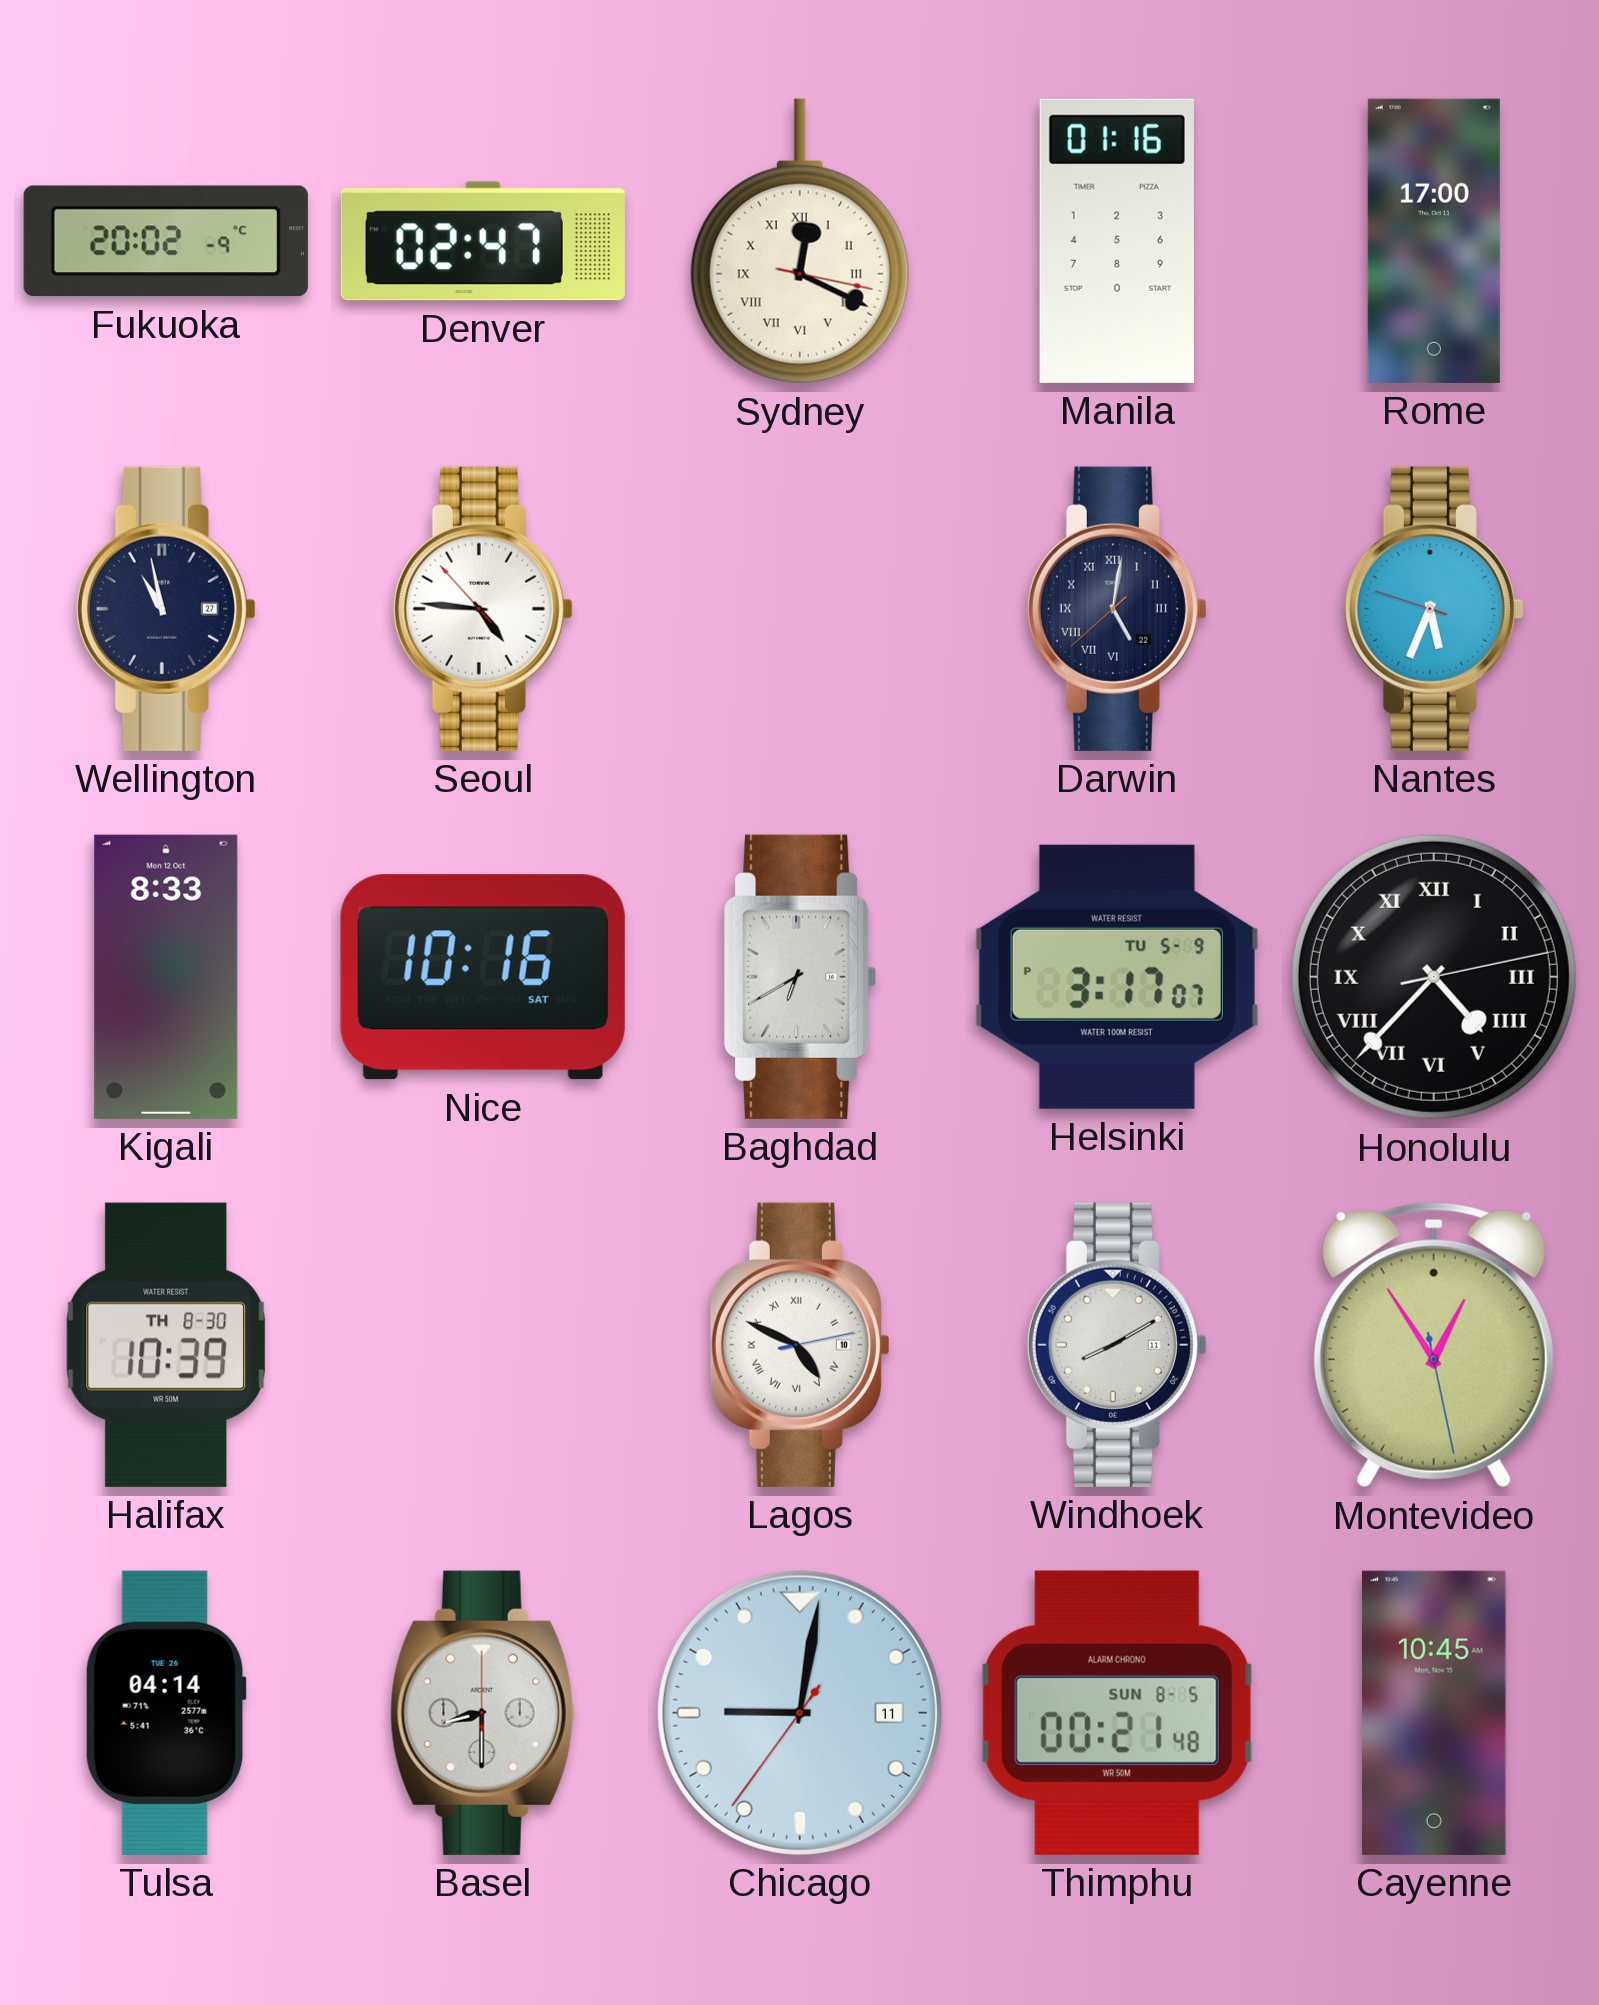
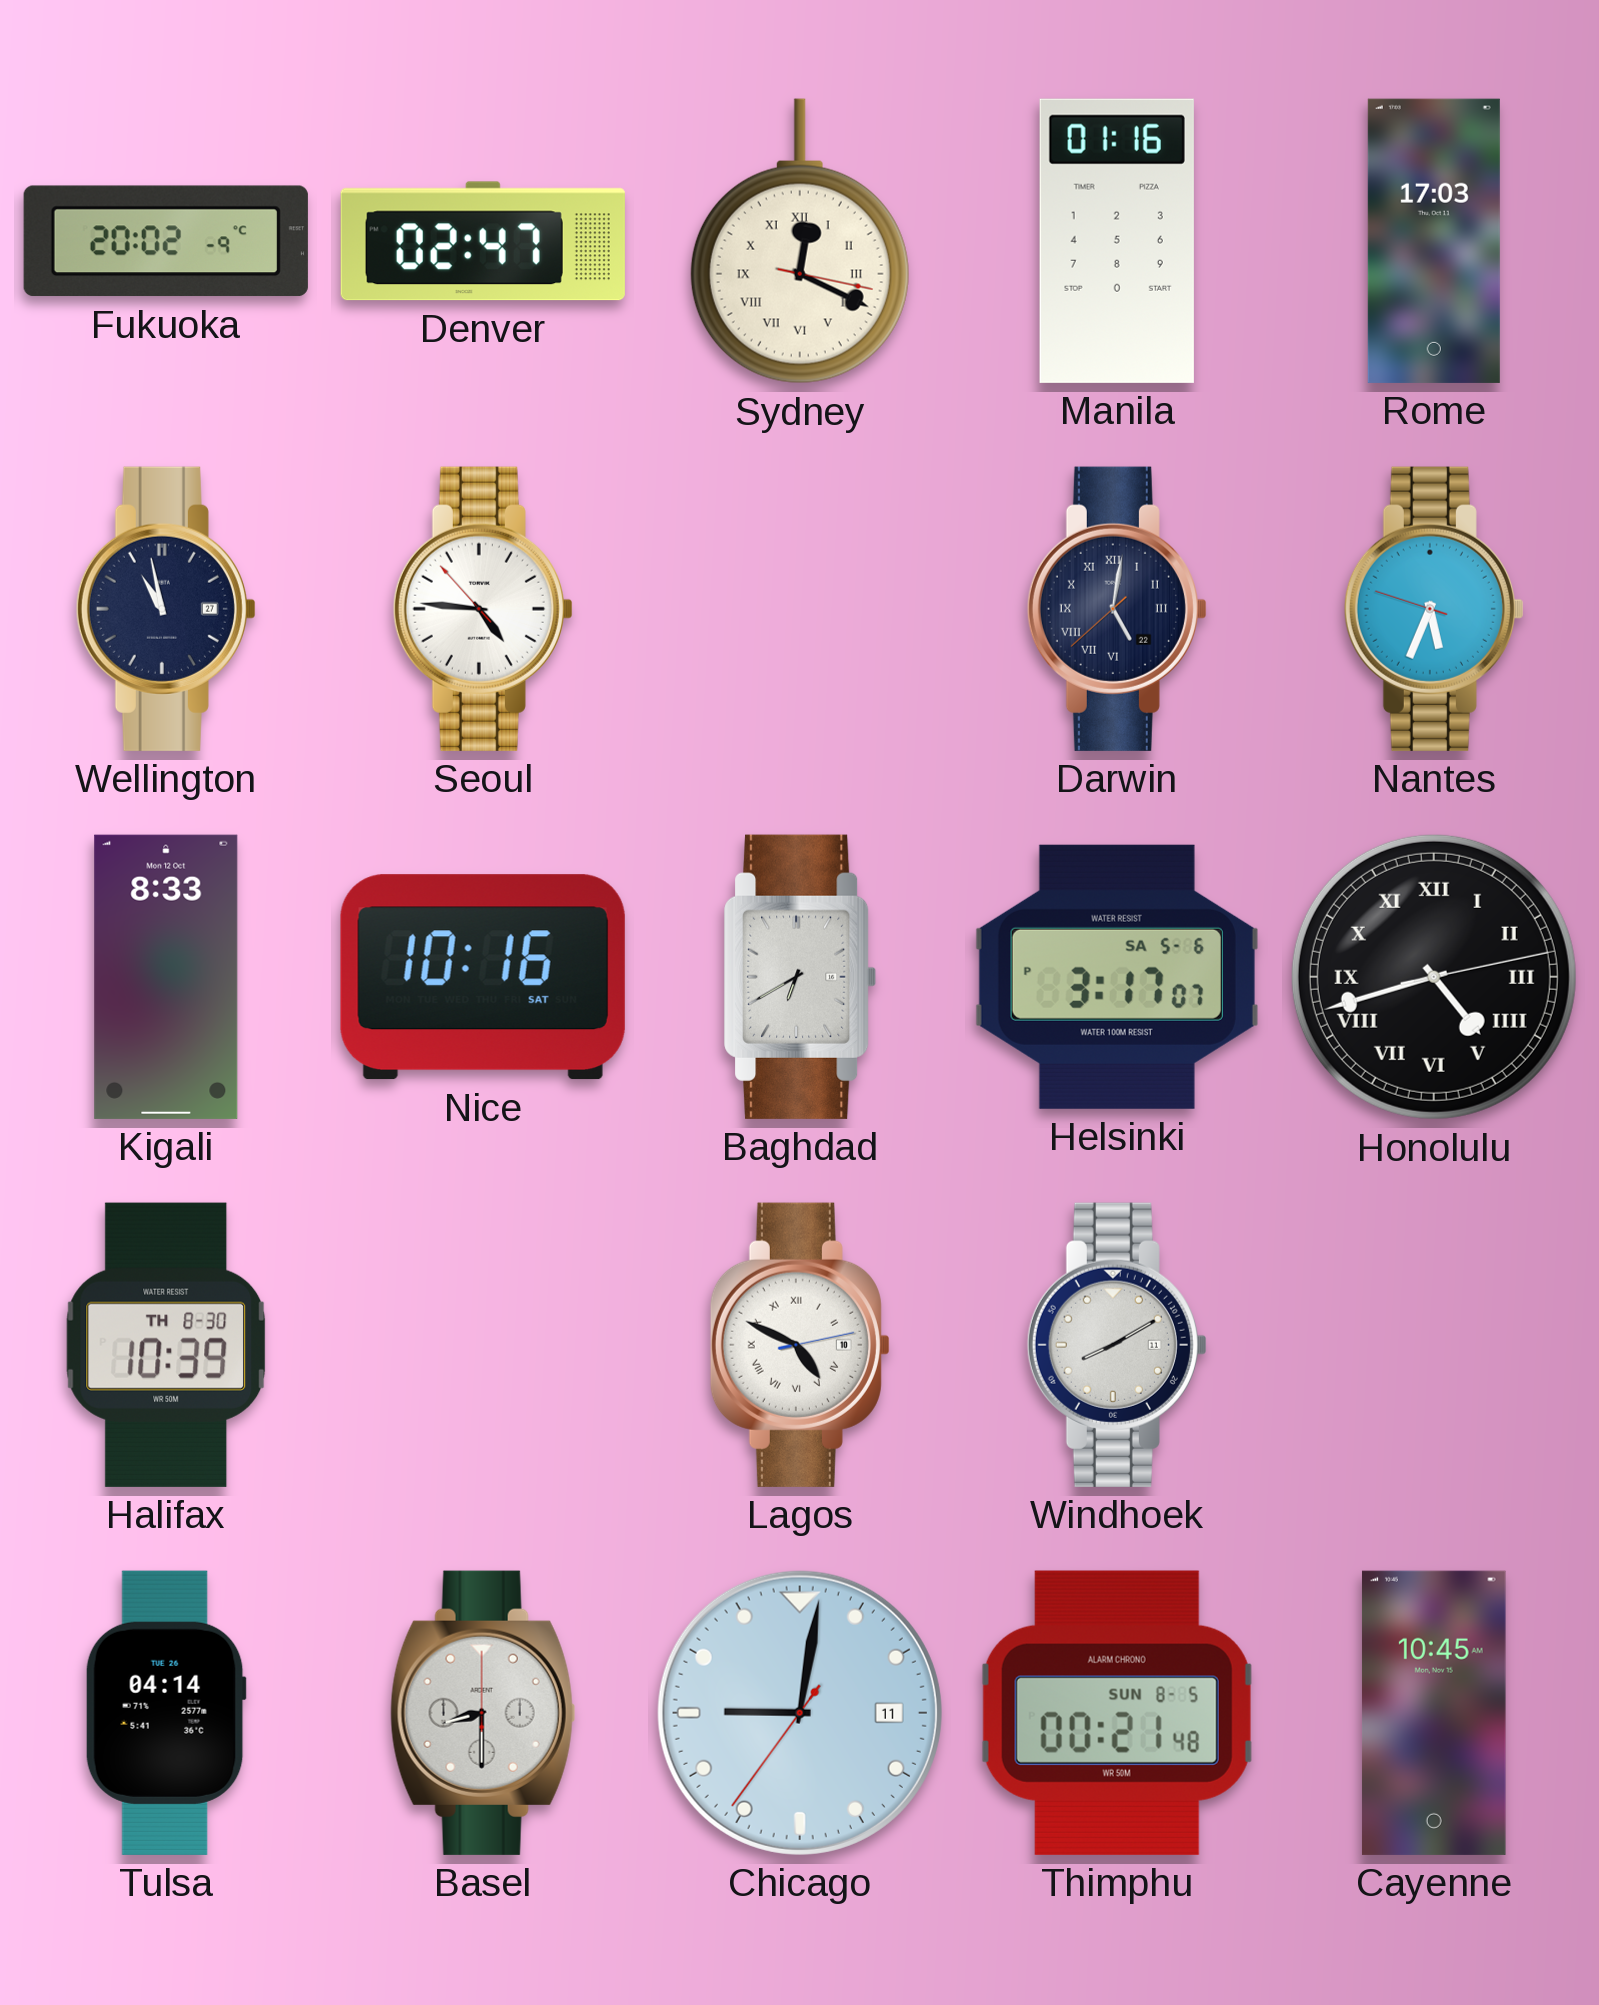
Rome: 17:00 -> 17:03
Helsinki date: TU 5-9 -> SA 5-6
Honolulu: 4:37 -> 4:42
Montevideo: 12:54 -> none
